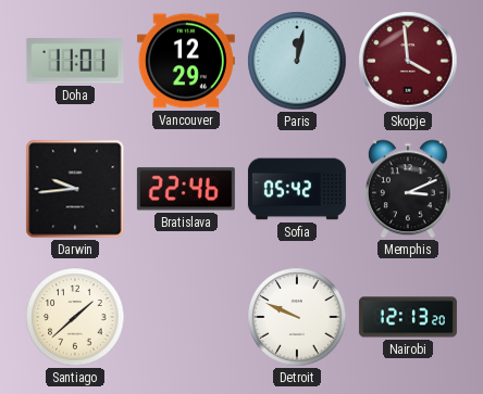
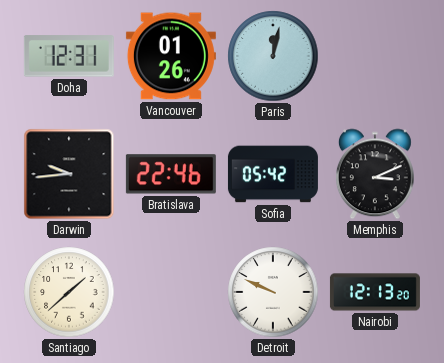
Doha: 11:01 -> 12:31
Vancouver: 12:29 -> 01:26
Skopje: 3:59 -> none
